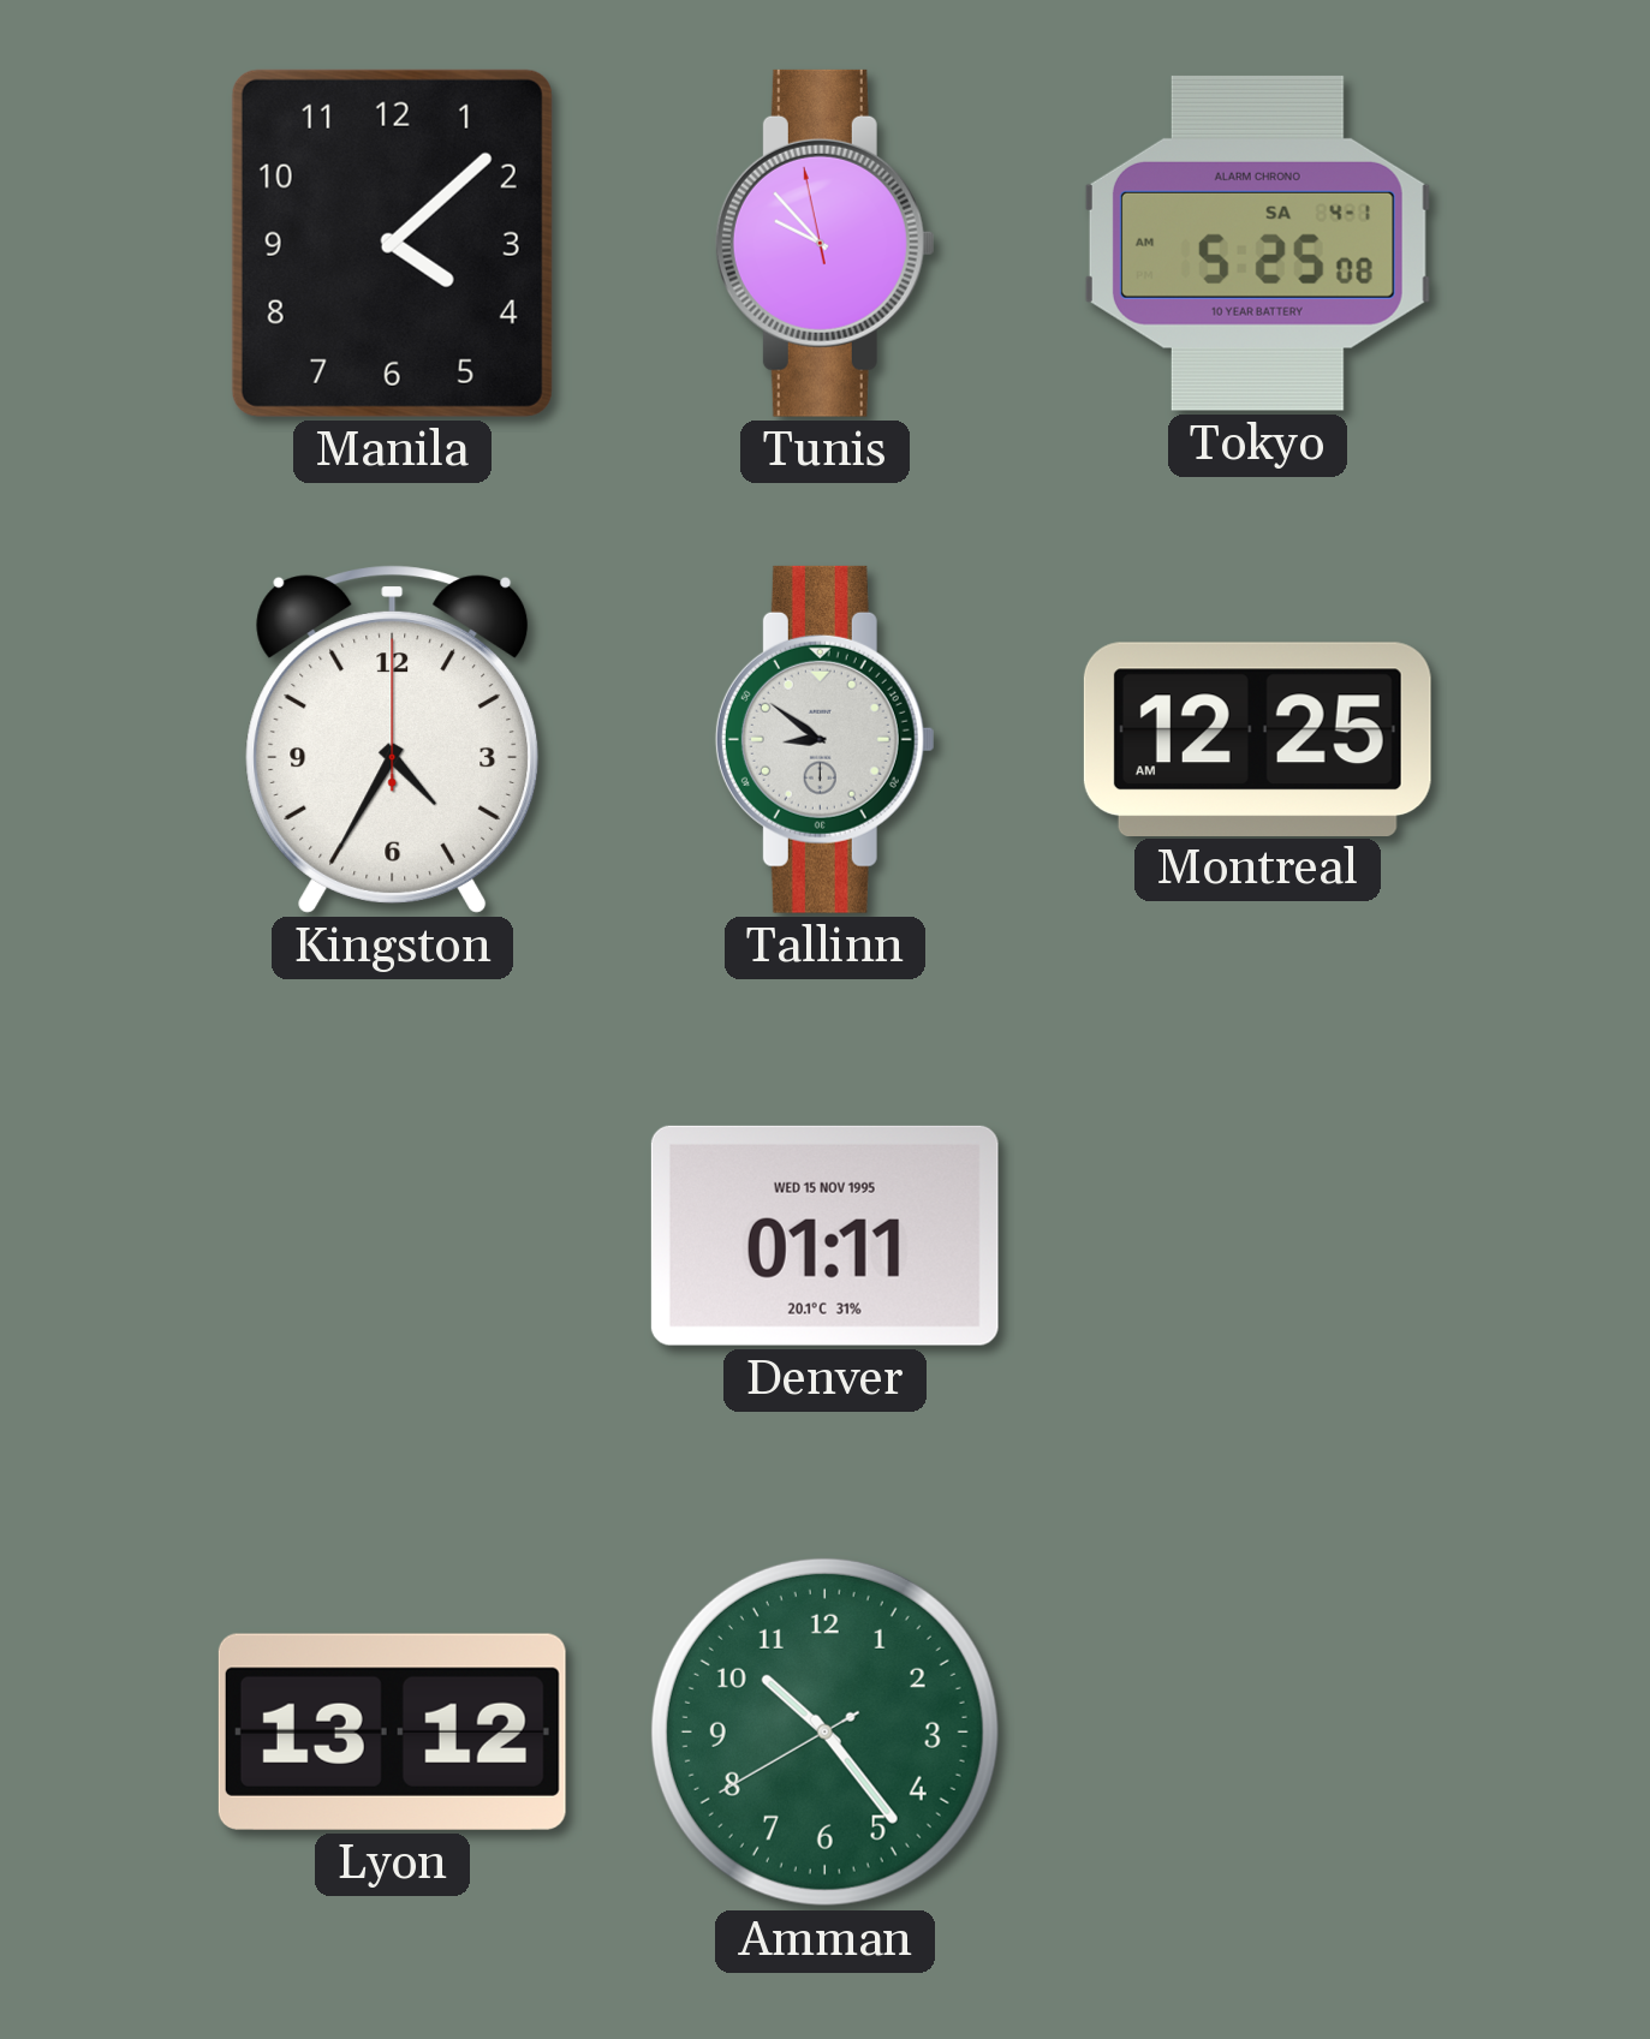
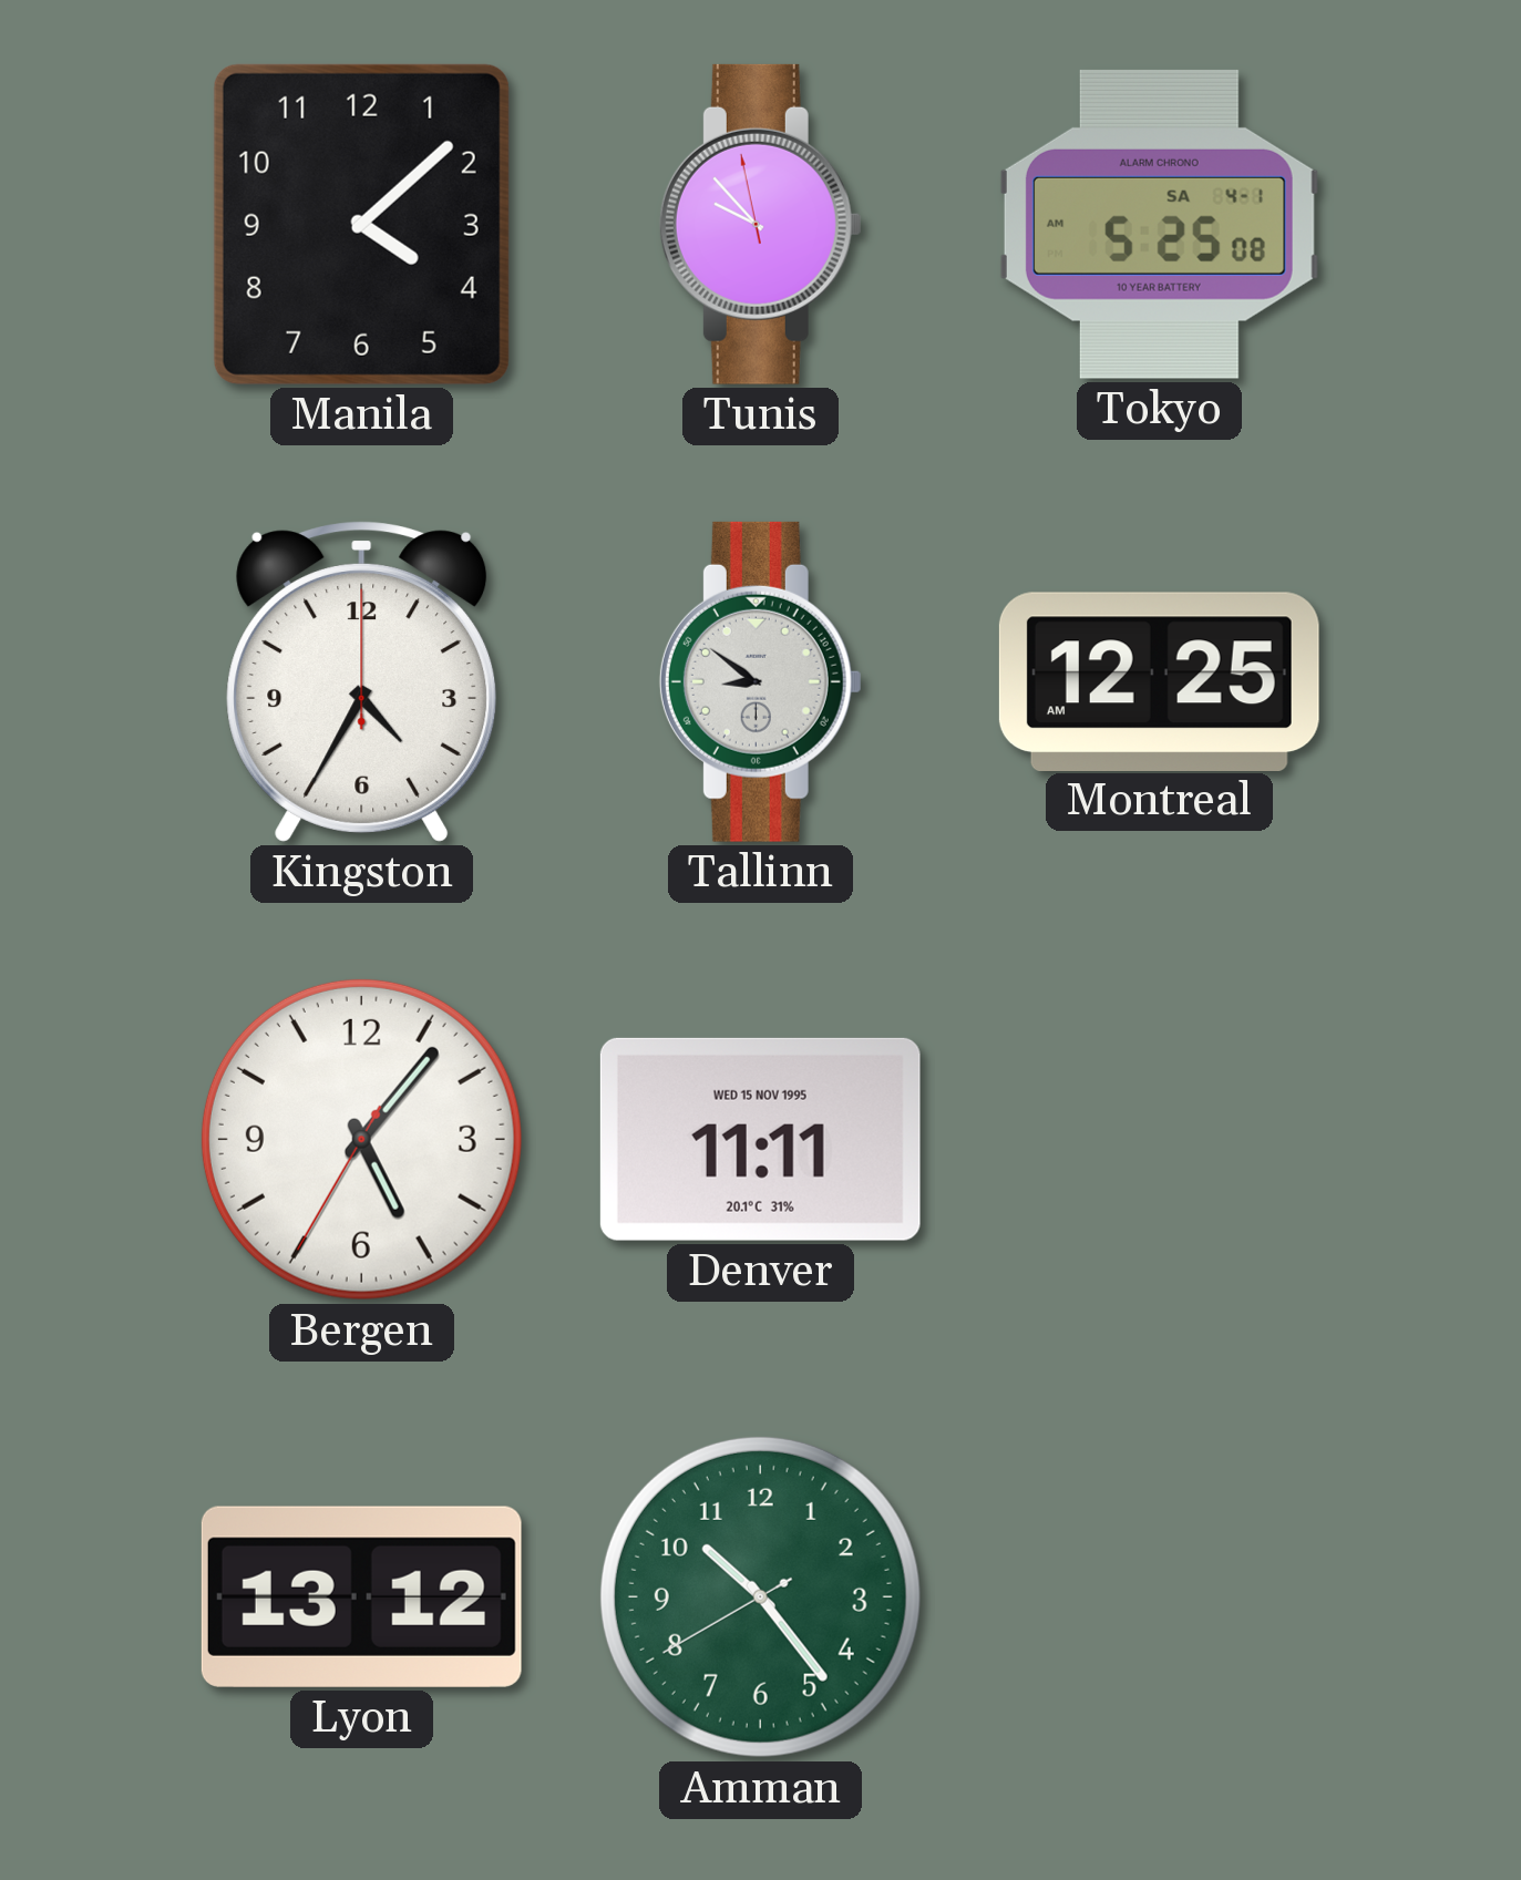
Bergen: none -> 5:06
Denver: 01:11 -> 11:11
